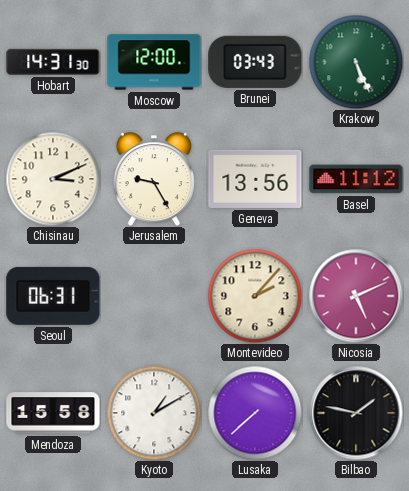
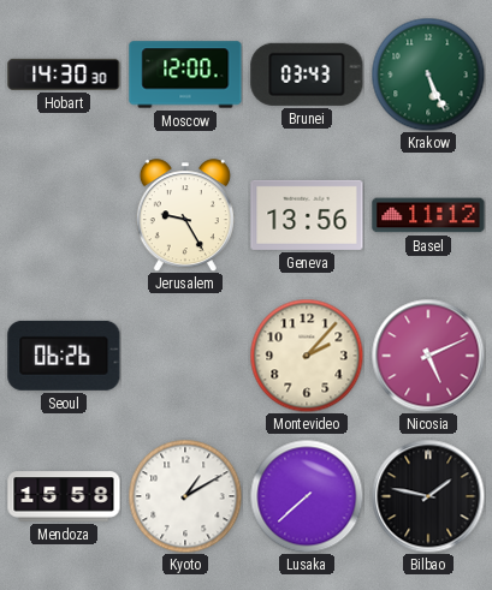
Hobart: 14:31 -> 14:30
Chisinau: 3:11 -> none
Seoul: 06:31 -> 06:26
